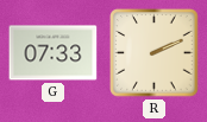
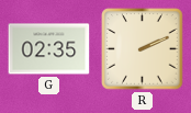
G: 07:33 -> 02:35
